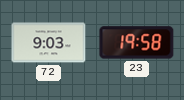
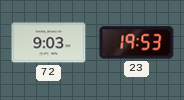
23: 19:58 -> 19:53
